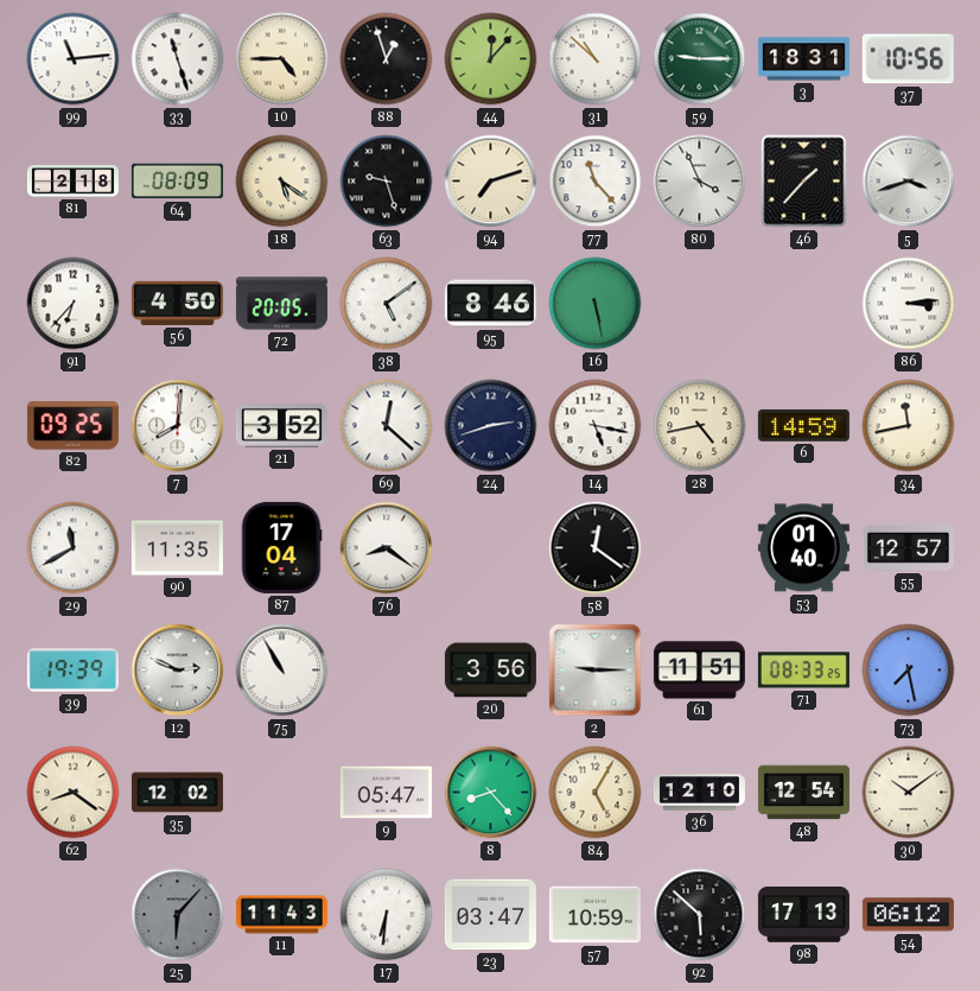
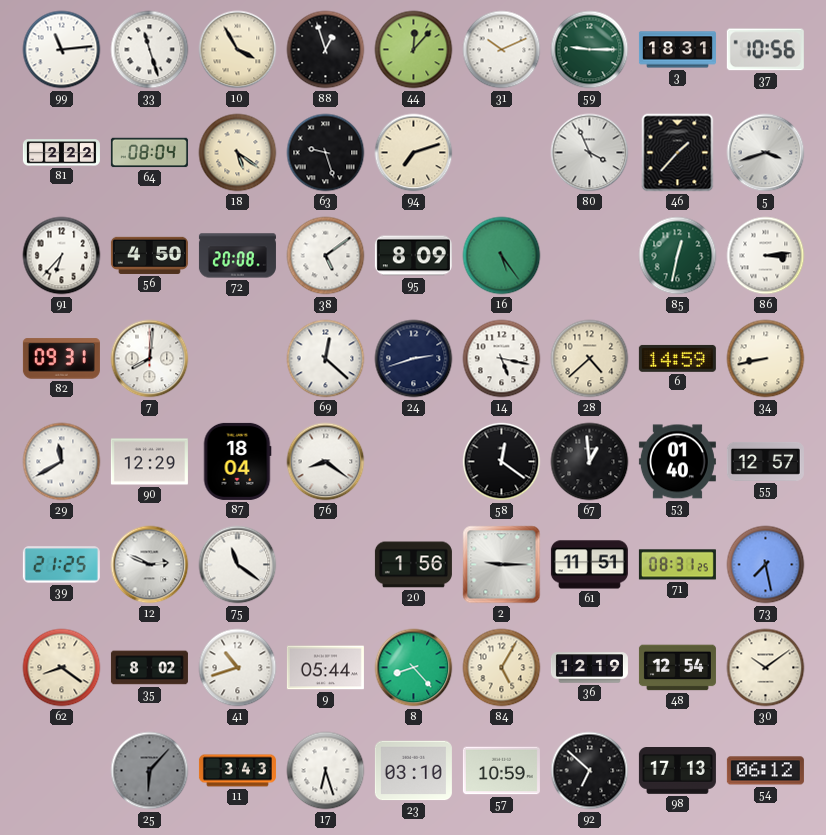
10: 4:45 -> 3:55
31: 10:52 -> 10:11
81: 2:18 -> 2:22
64: 08:09 -> 08:04
77: 11:23 -> none
72: 20:05 -> 20:08
95: 8:46 -> 8:09
16: 5:28 -> 5:24
85: none -> 12:32
82: 09:25 -> 09:31
21: 3:52 -> none
28: 4:43 -> 4:38
34: 11:43 -> 8:43
90: 11:35 -> 12:29
87: 17:04 -> 18:04
67: none -> 12:59
39: 19:39 -> 21:25
75: 10:55 -> 11:21
20: 3:56 -> 1:56
71: 08:33 -> 08:31
35: 12:02 -> 8:02
41: none -> 10:42
9: 05:47 -> 05:44
36: 12:10 -> 12:19
11: 11:43 -> 3:43
17: 6:31 -> 6:27
23: 03:47 -> 03:10
92: 5:52 -> 6:52
